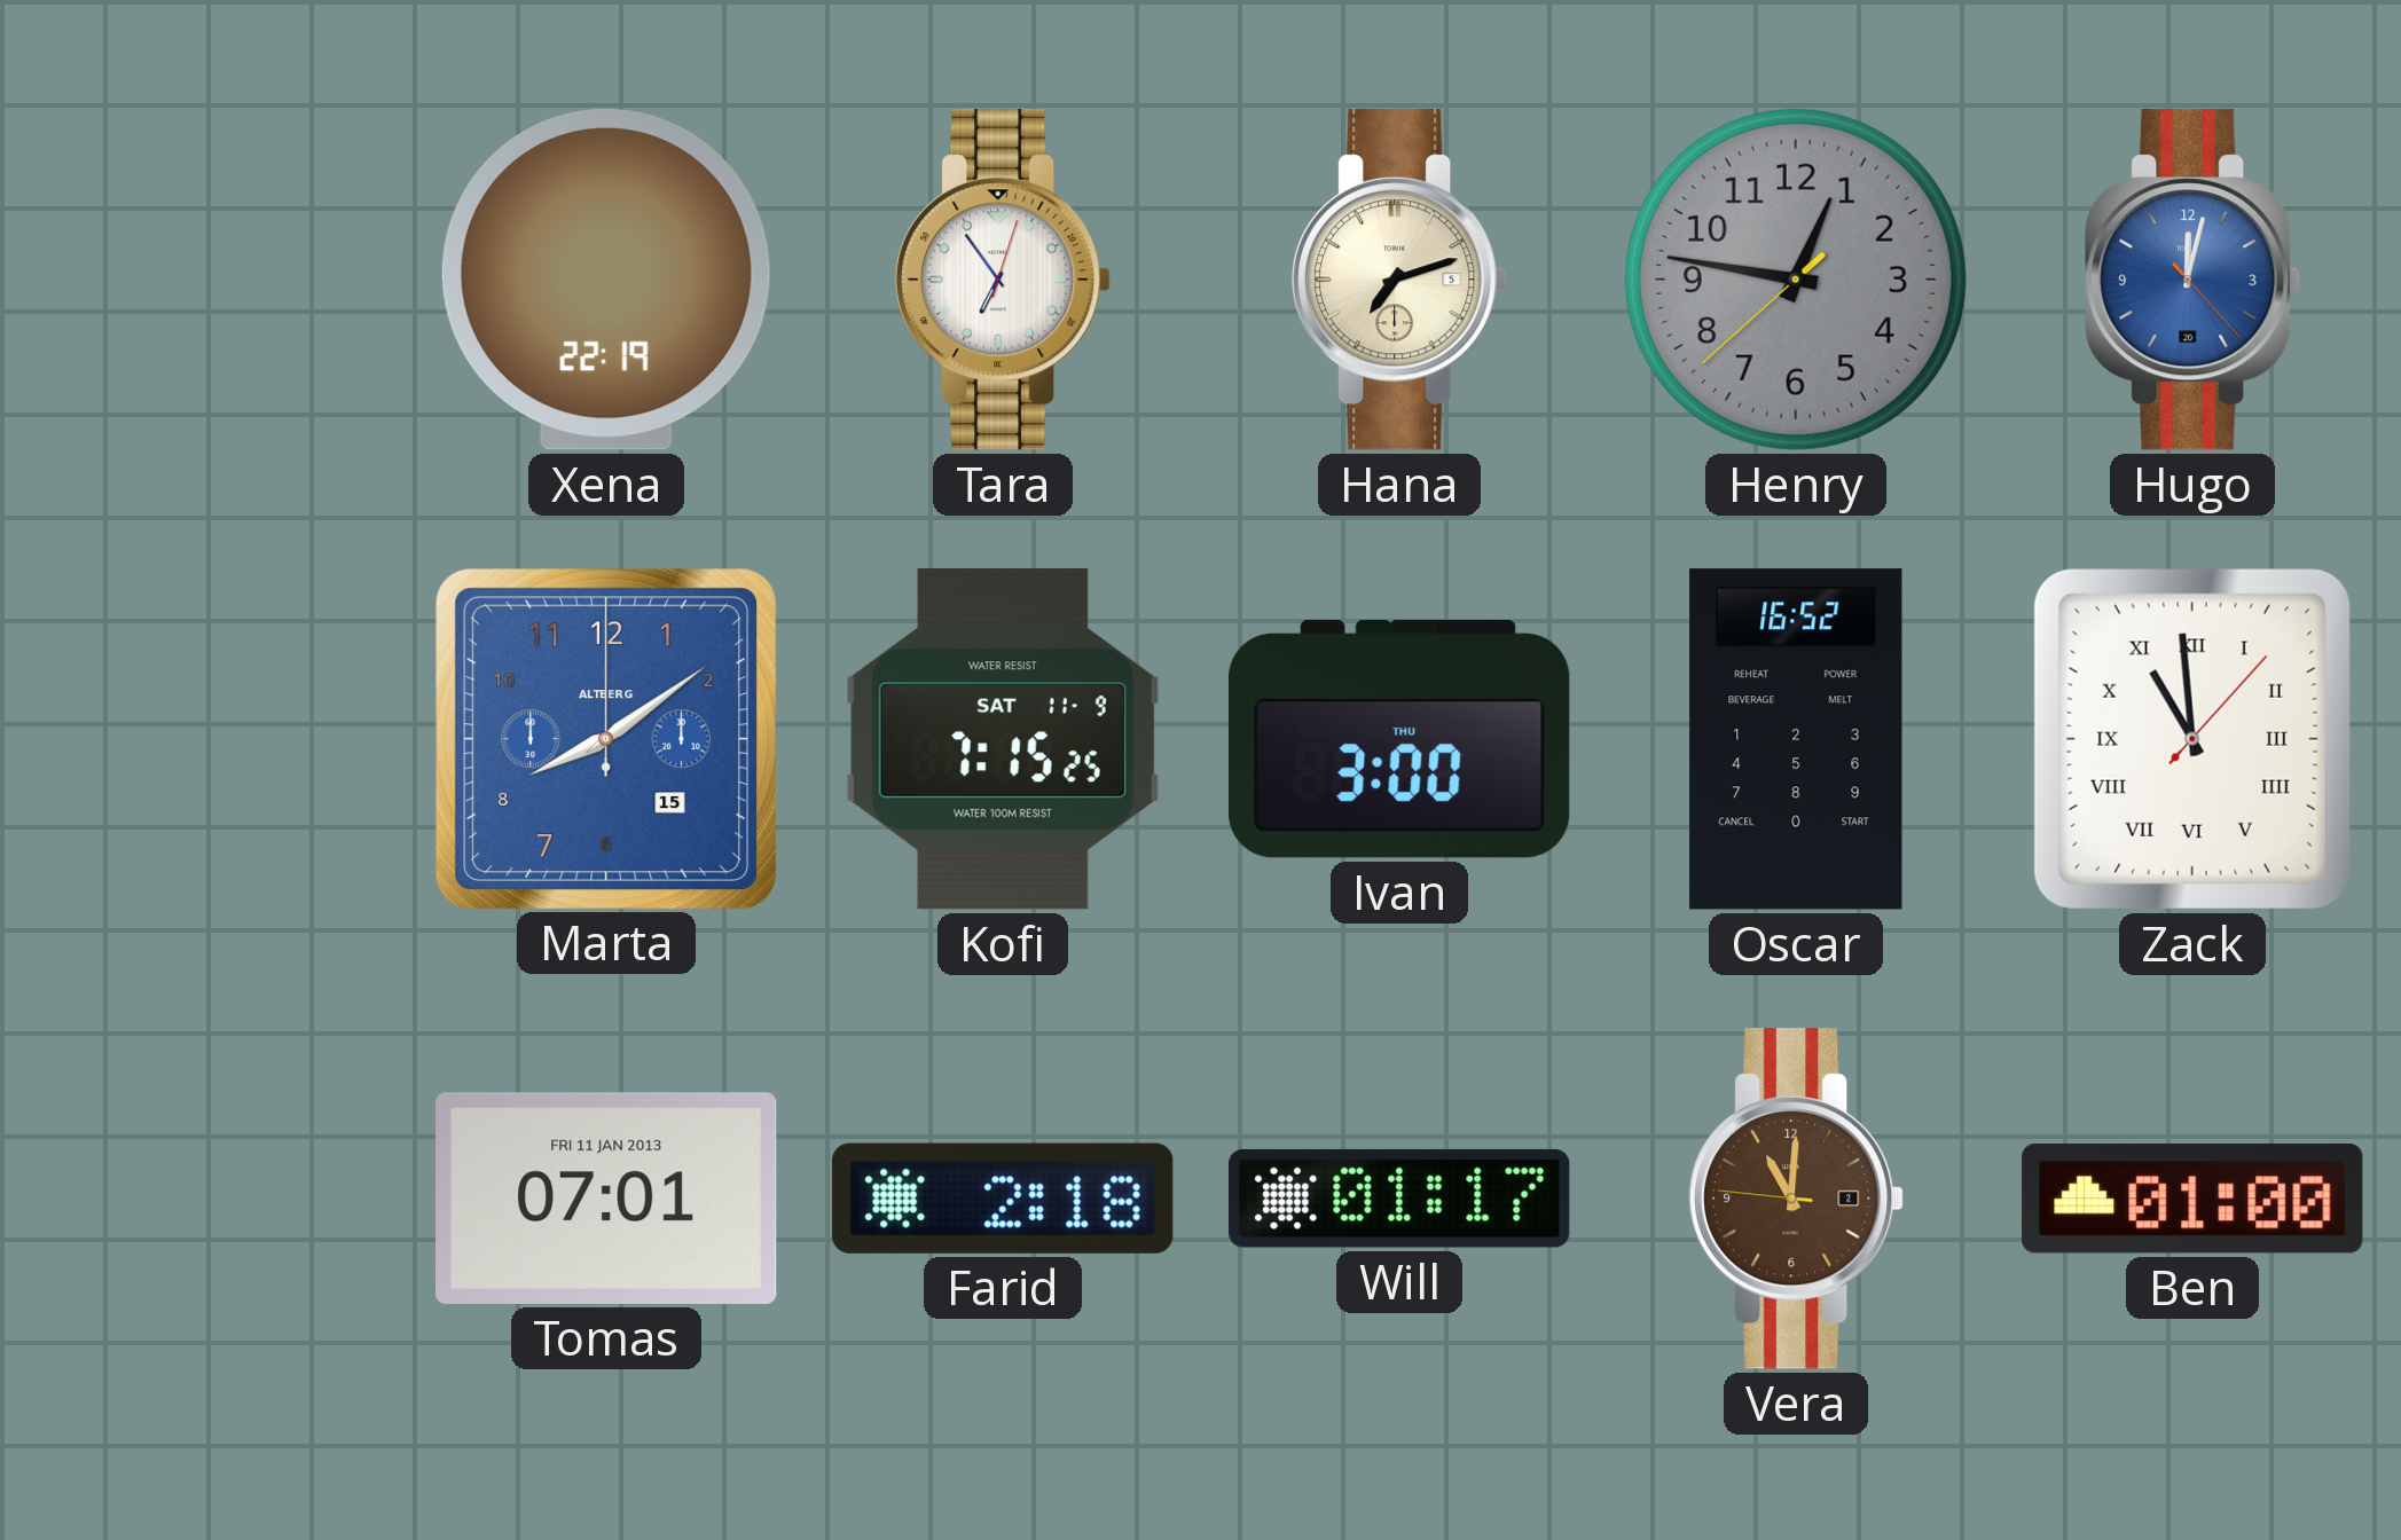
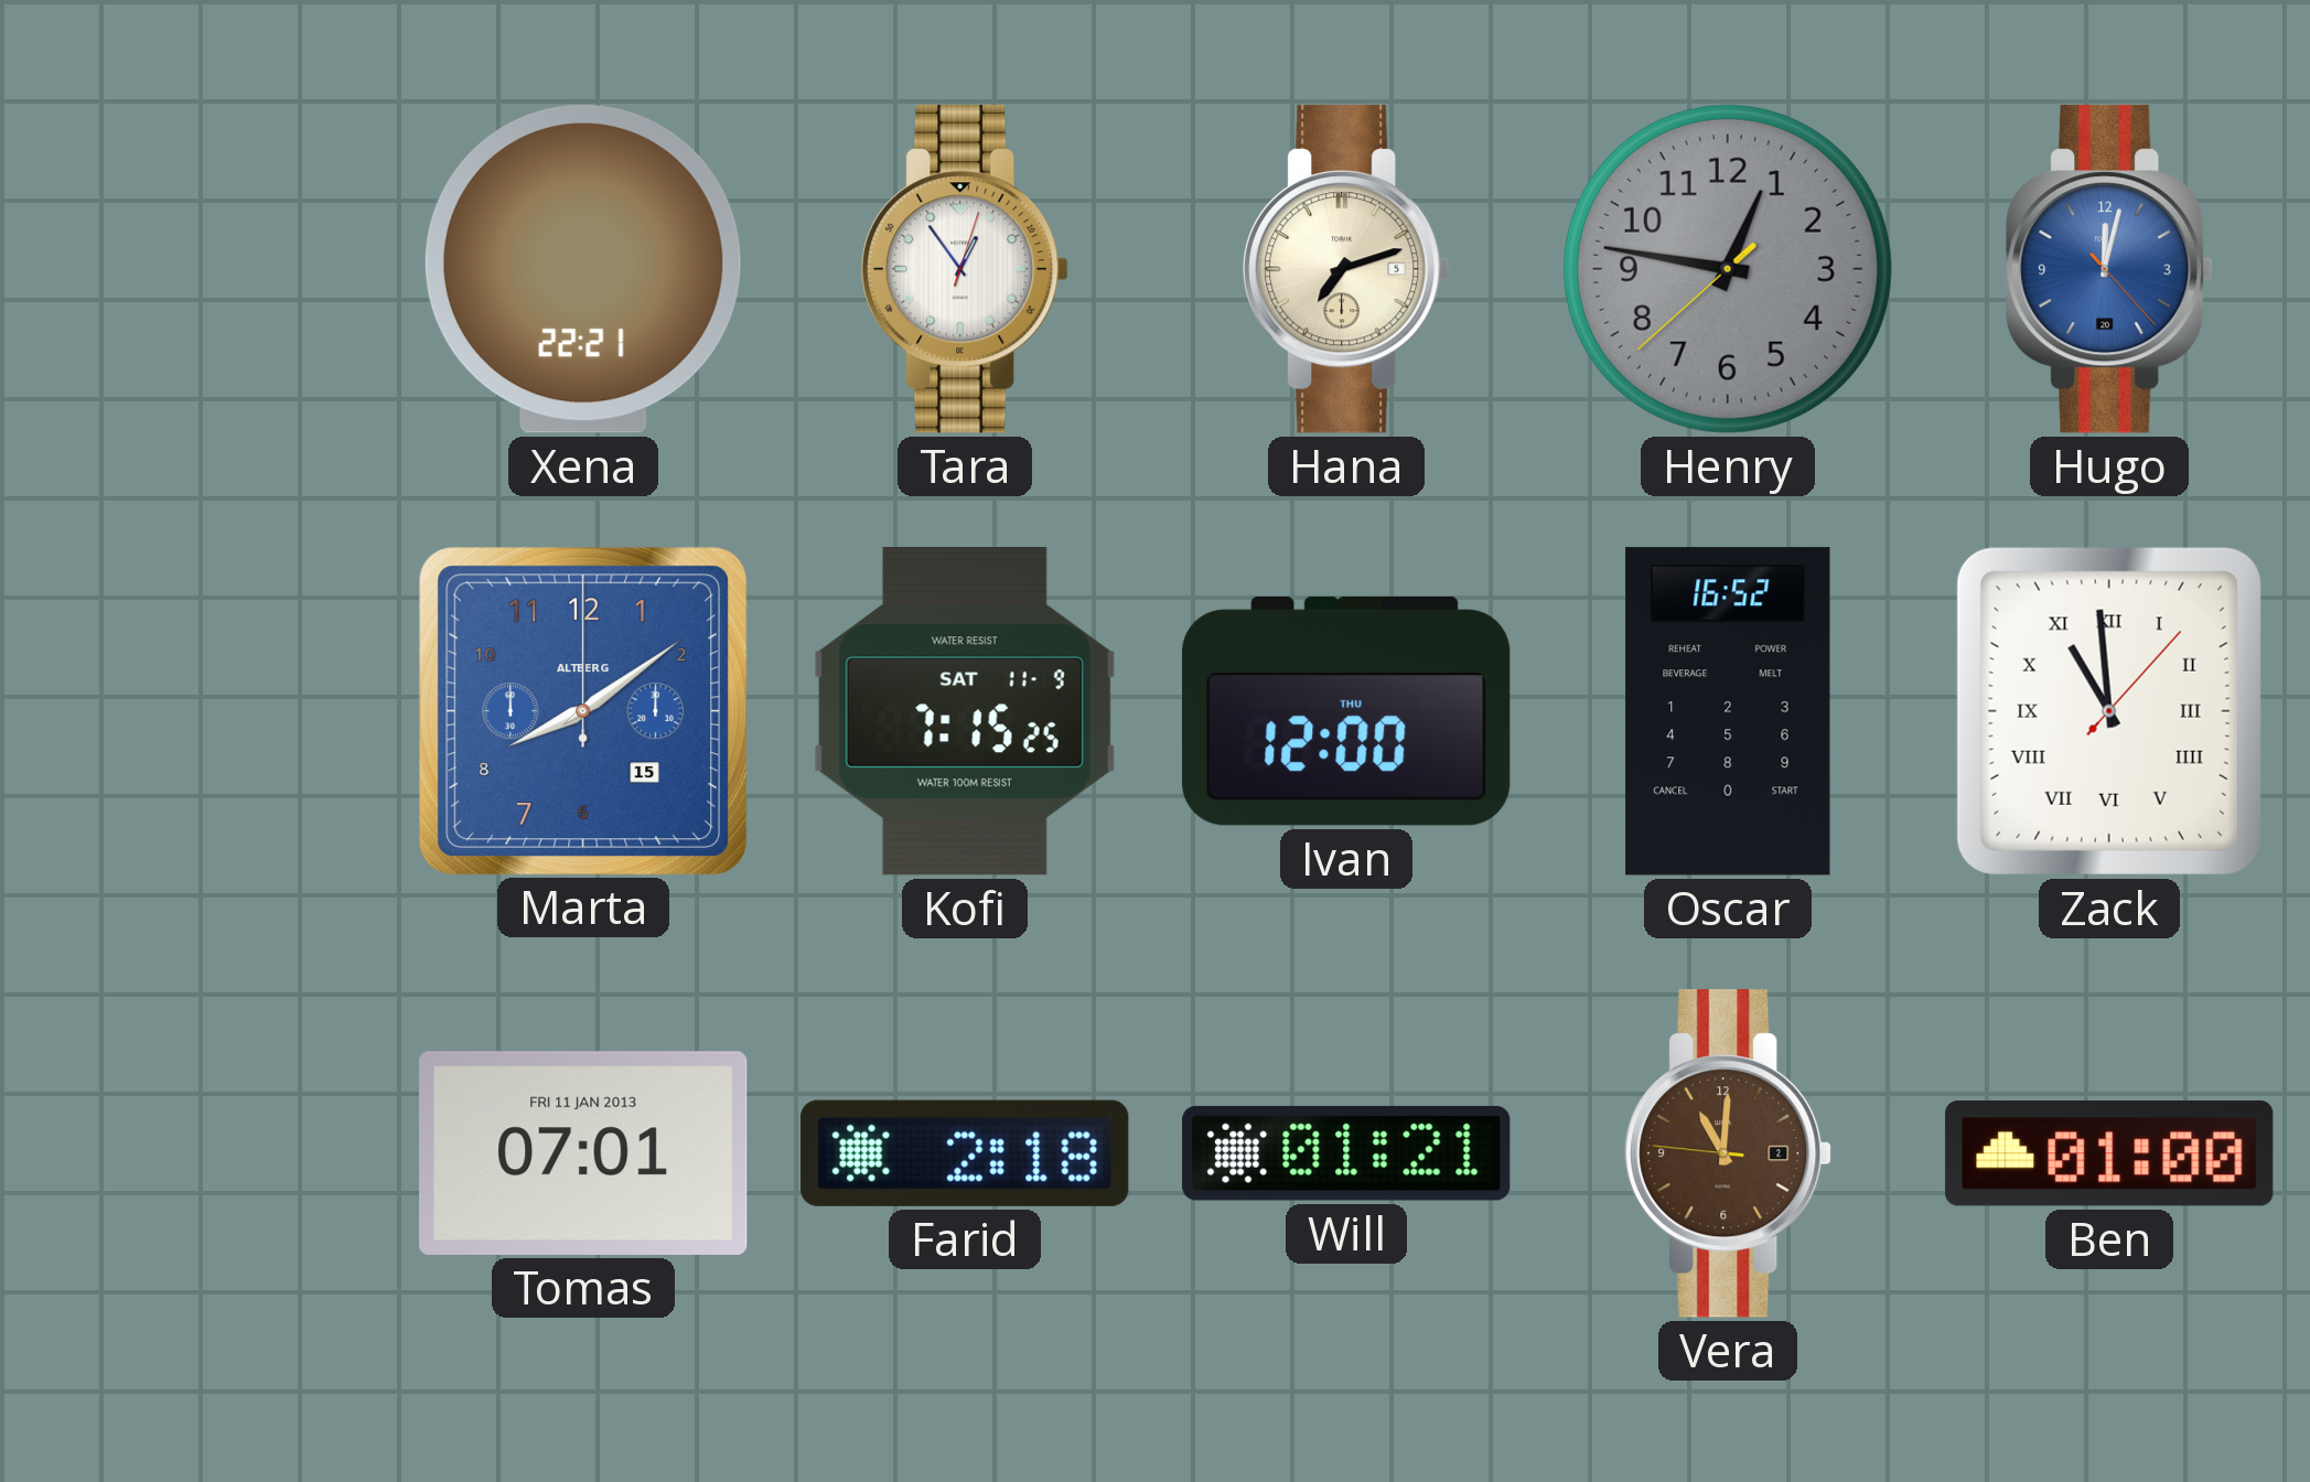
Xena: 22:19 -> 22:21
Tara: 6:54 -> 12:54
Ivan: 3:00 -> 12:00
Will: 01:17 -> 01:21
